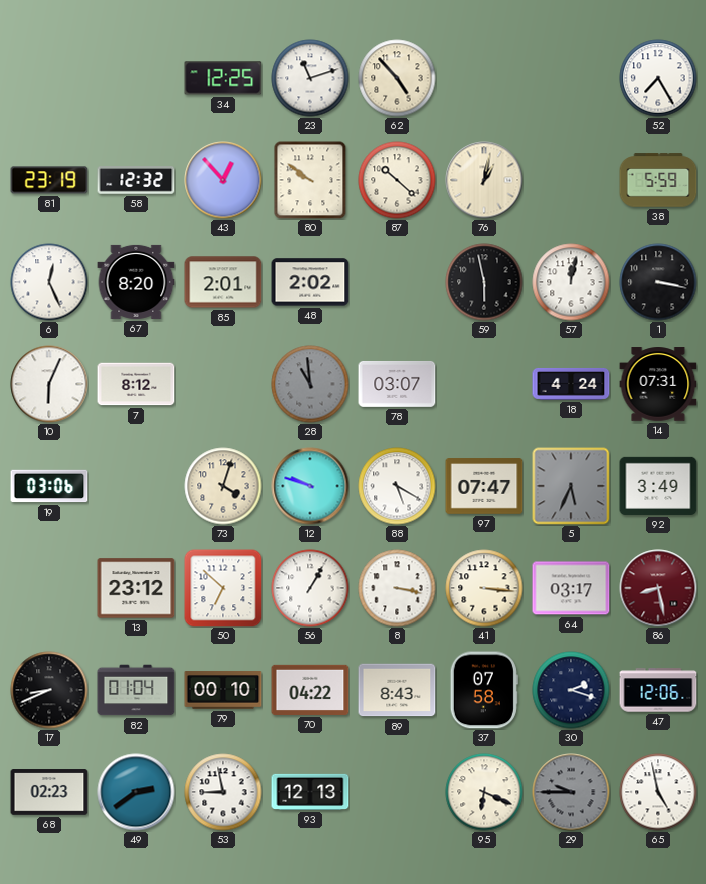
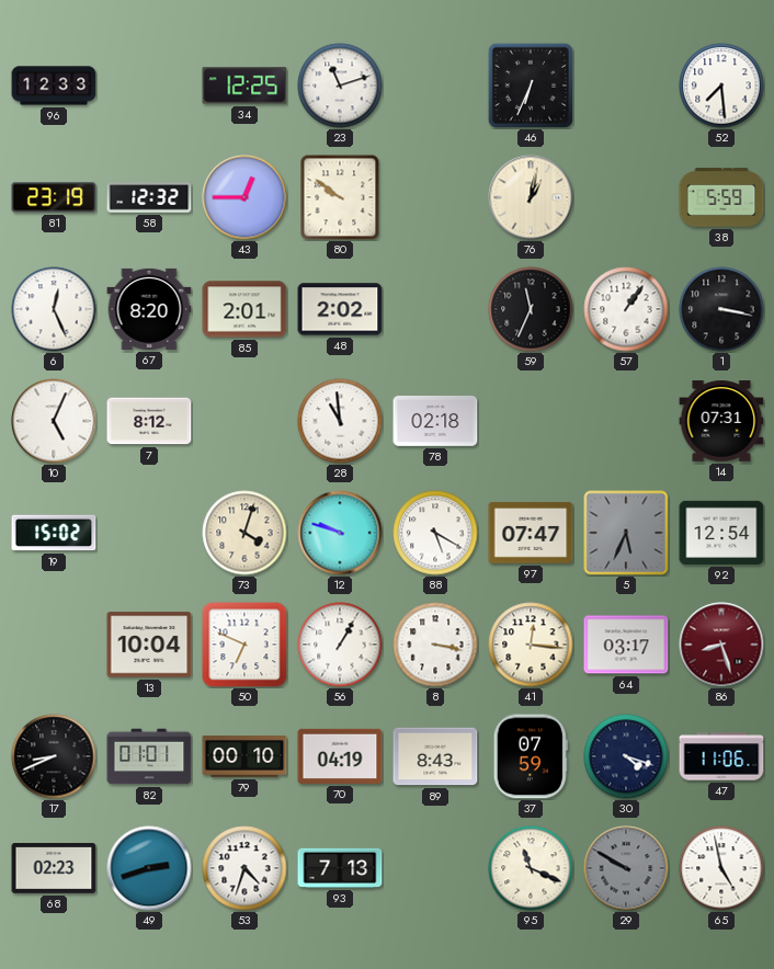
96: none -> 12:33
62: 4:53 -> none
46: none -> 6:34
52: 7:25 -> 7:29
43: 12:53 -> 12:45
87: 10:22 -> none
59: 5:58 -> 11:34
57: 12:02 -> 1:06
10: 6:04 -> 5:04
28 dial: grey -> white
78: 03:07 -> 02:18
18: 4:24 -> none
19: 03:06 -> 15:02
92: 3:49 -> 12:54
13: 23:12 -> 10:04
50: 6:52 -> 6:49
41: 3:16 -> 12:16
86: 8:28 -> 8:27
82: 01:04 -> 01:01
70: 04:22 -> 04:19
37: 07:58 -> 07:59
30: 2:18 -> 4:18
47: 12:06 -> 11:06
49: 2:39 -> 2:42
53: 8:58 -> 4:33
93: 12:13 -> 7:13
95: 6:19 -> 11:19
29: 9:45 -> 9:50
